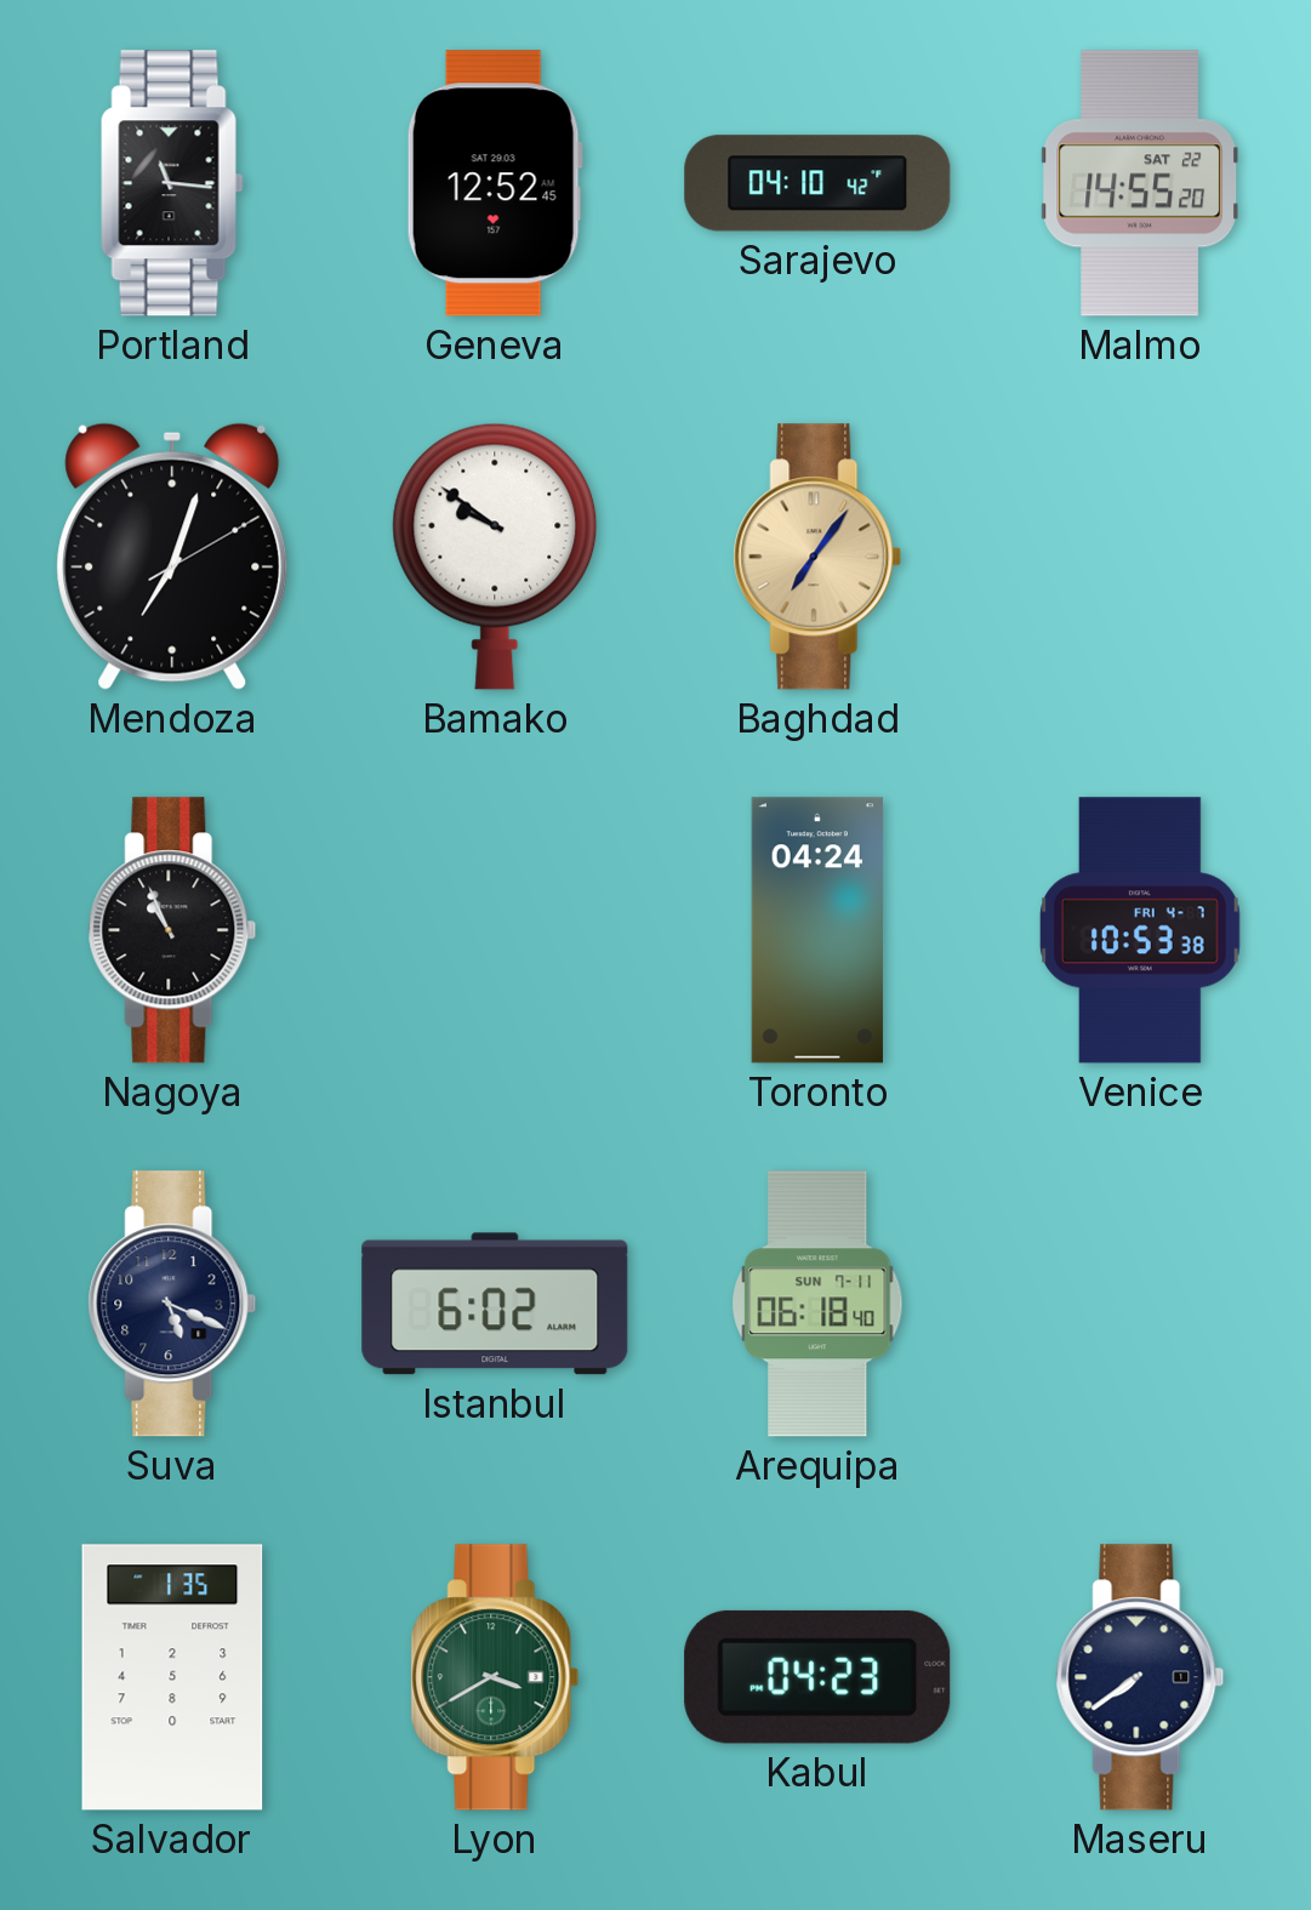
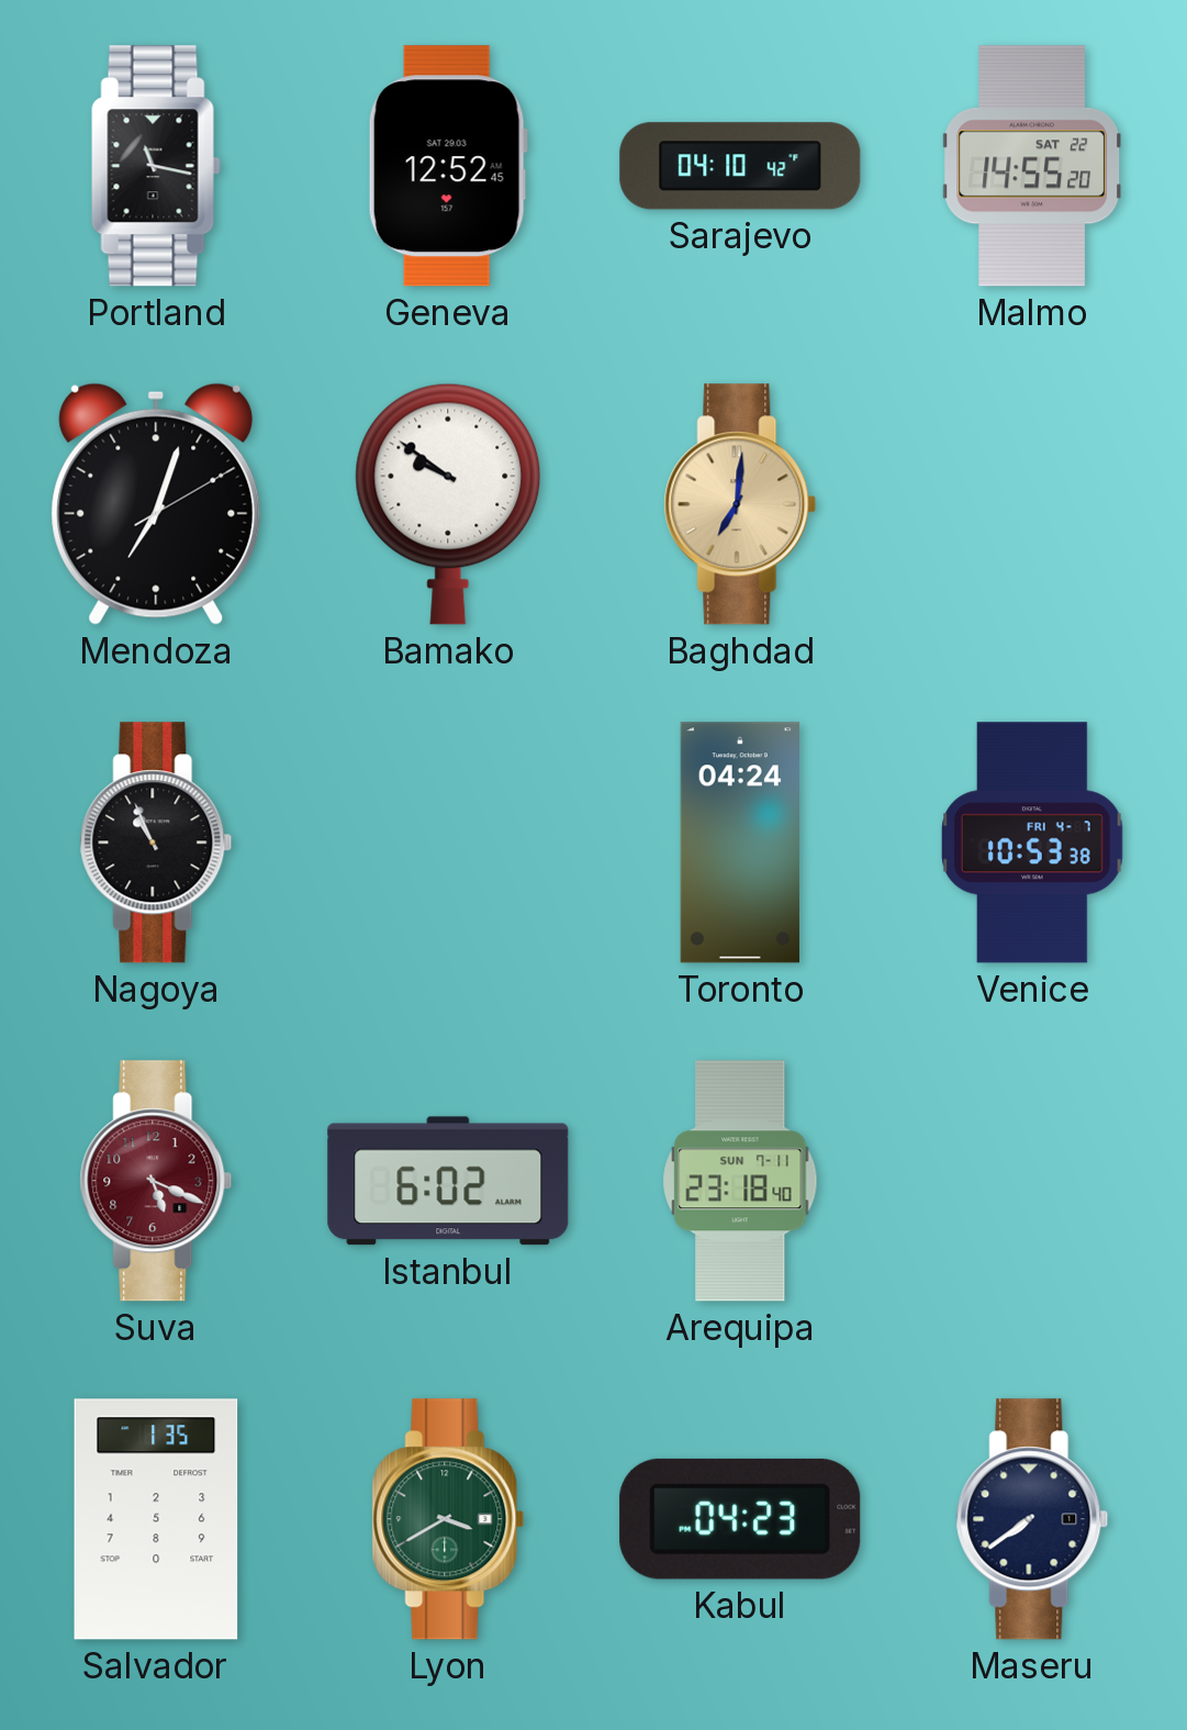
Portland: 11:16 -> 11:17
Baghdad: 7:06 -> 7:01
Suva dial: navy -> burgundy
Arequipa: 06:18 -> 23:18
